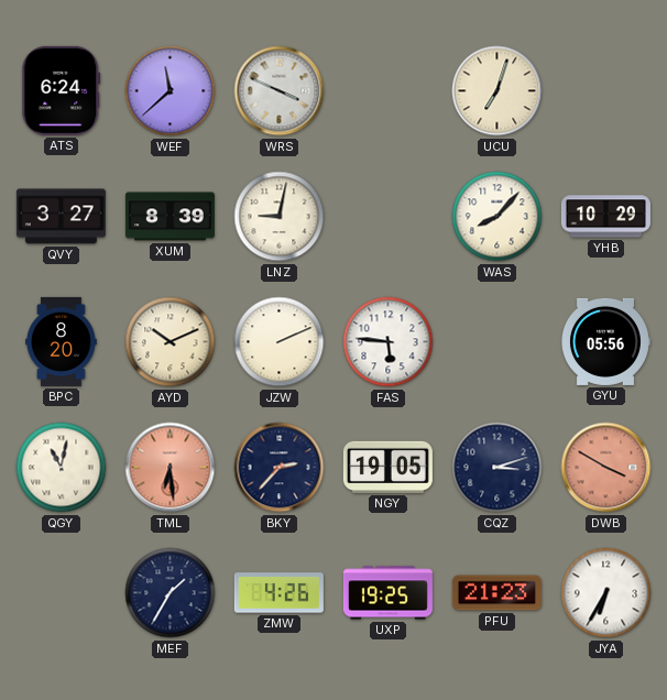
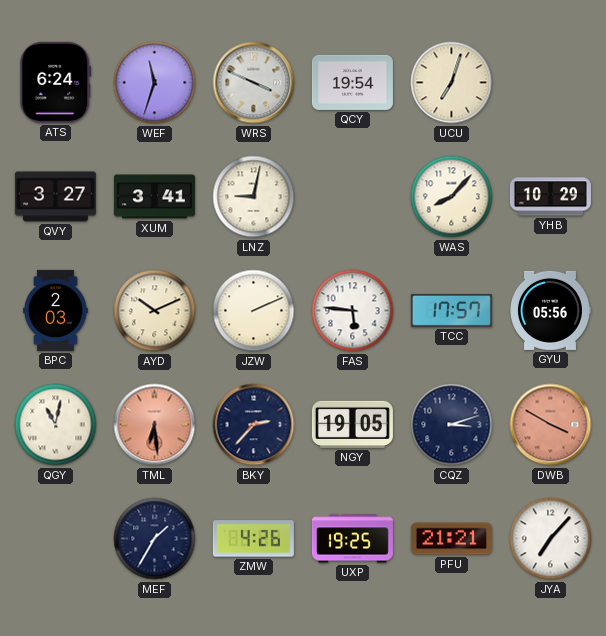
WEF: 11:38 -> 11:33
QCY: none -> 19:54
XUM: 8:39 -> 3:41
BPC: 8:20 -> 2:03
TCC: none -> 17:57
PFU: 21:23 -> 21:21
JYA: 6:35 -> 7:07
